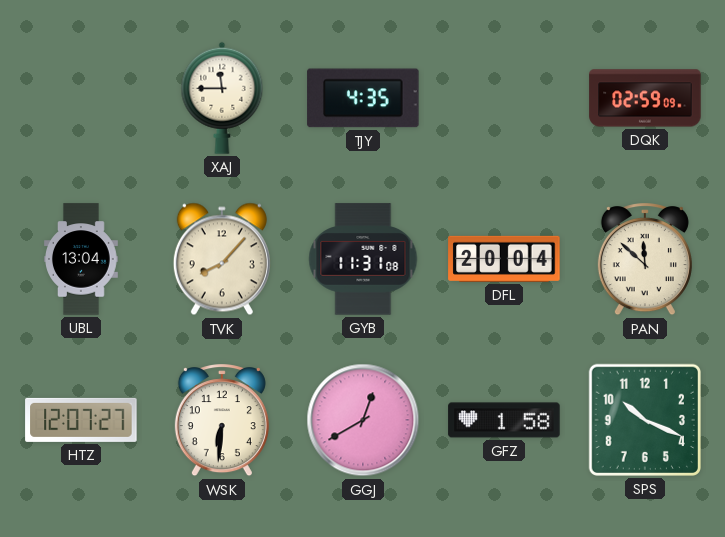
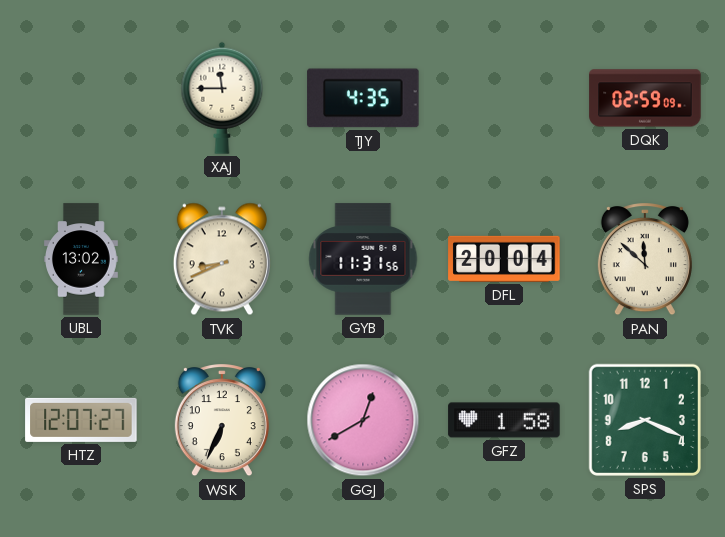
UBL: 13:04 -> 13:02
TVK: 8:07 -> 8:41
GYB: 11:31:08 -> 11:31:56
WSK: 6:31 -> 6:34
SPS: 10:19 -> 8:19
